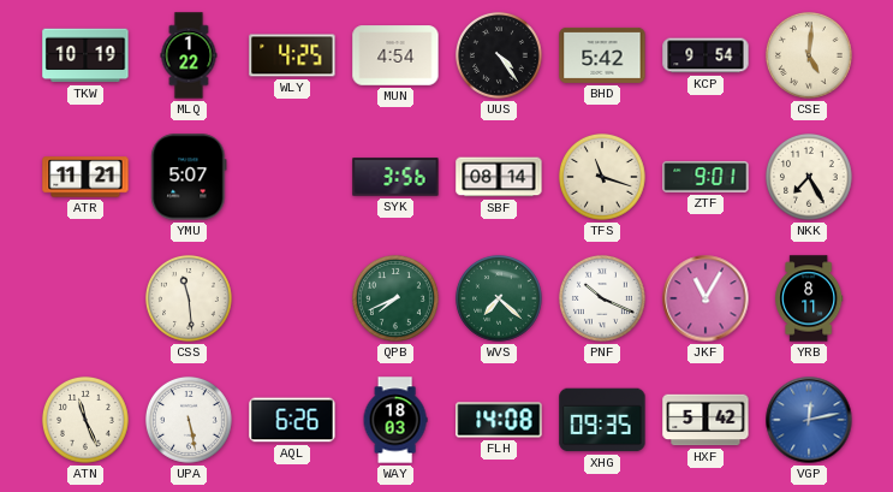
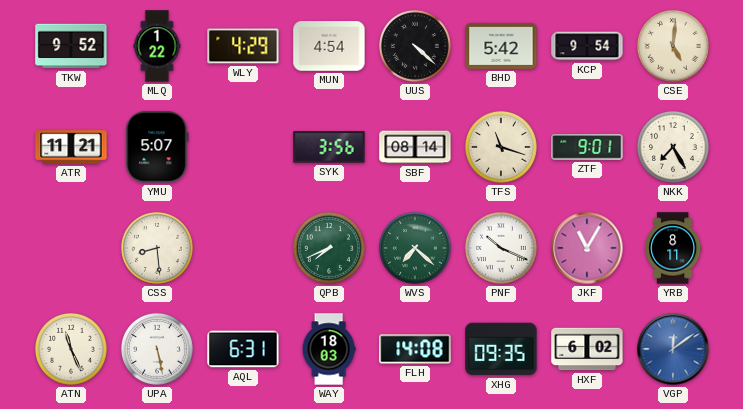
TKW: 10:19 -> 9:52
WLY: 4:25 -> 4:29
UUS: 4:24 -> 4:22
CSS: 11:29 -> 8:29
AQL: 6:26 -> 6:31
HXF: 5:42 -> 6:02
VGP: 12:13 -> 12:09
